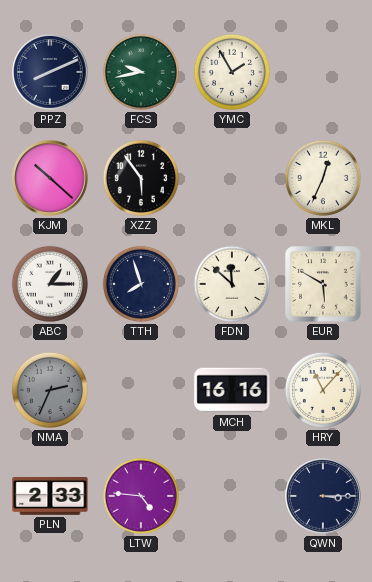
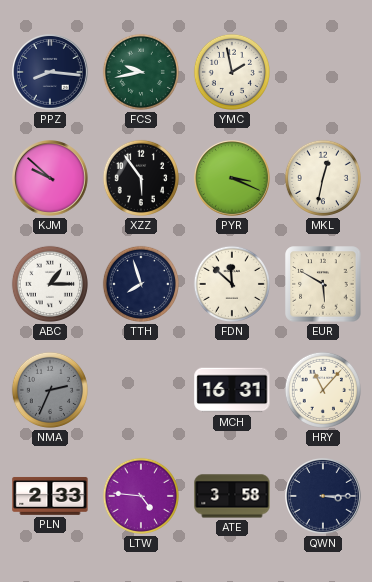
PPZ: 8:11 -> 8:16
YMC: 1:55 -> 1:58
KJM: 10:22 -> 9:52
PYR: none -> 3:19
MKL: 12:34 -> 12:32
MCH: 16:16 -> 16:31
ATE: none -> 3:58
